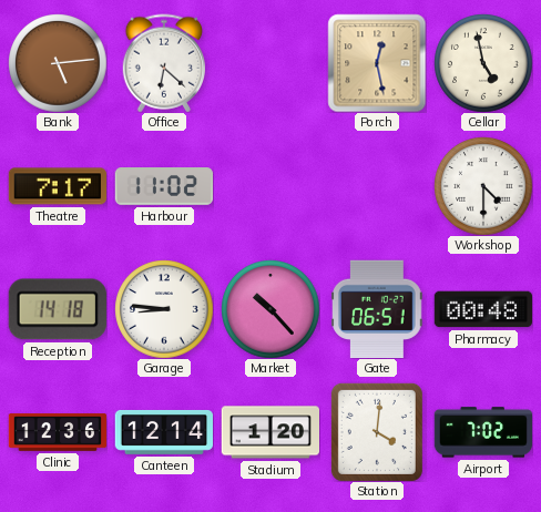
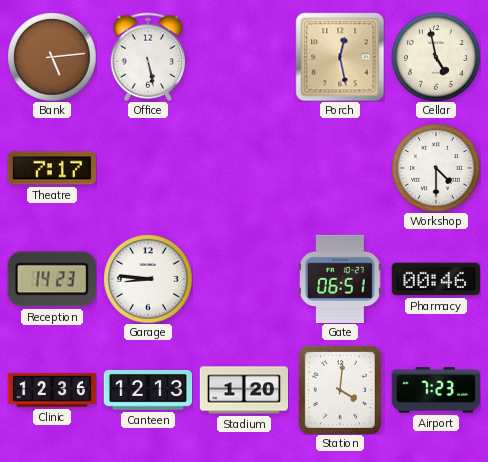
Office: 6:22 -> 5:28
Harbour: 11:02 -> none
Reception: 14:18 -> 14:23
Market: 10:23 -> none
Pharmacy: 00:48 -> 00:46
Canteen: 12:14 -> 12:13
Airport: 7:02 -> 7:23
